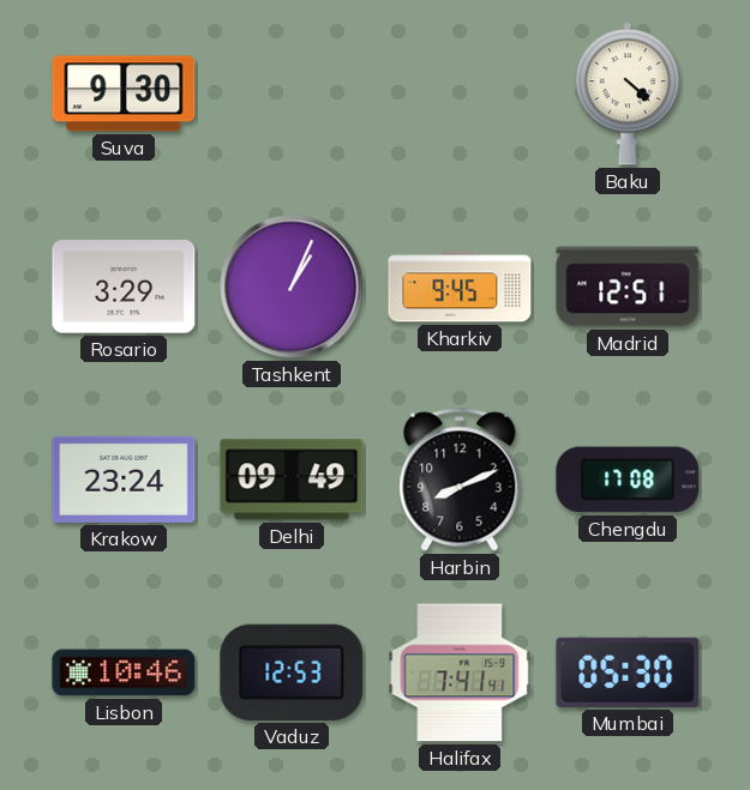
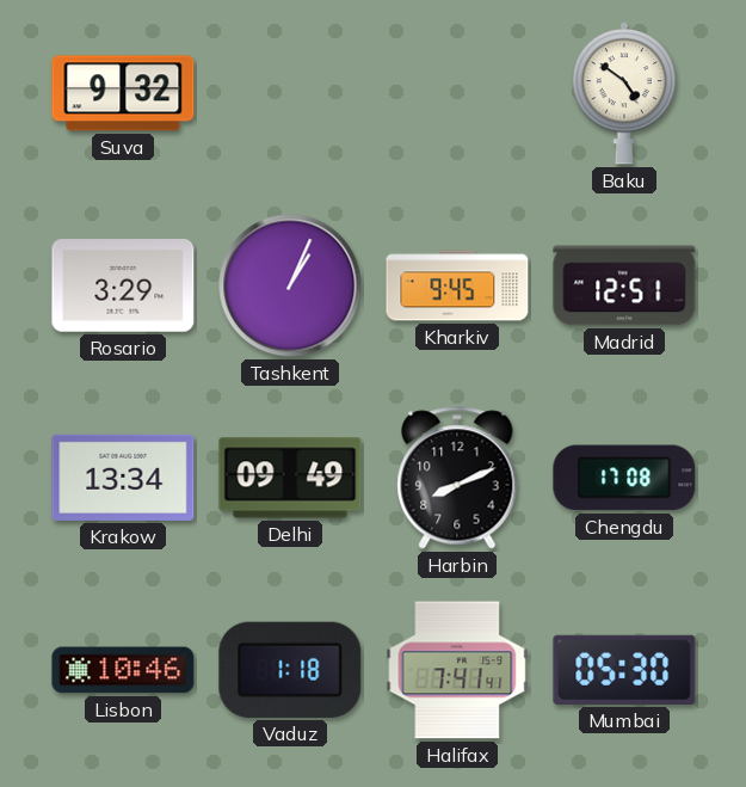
Suva: 9:30 -> 9:32
Baku: 4:22 -> 4:51
Krakow: 23:24 -> 13:34
Vaduz: 12:53 -> 1:18
